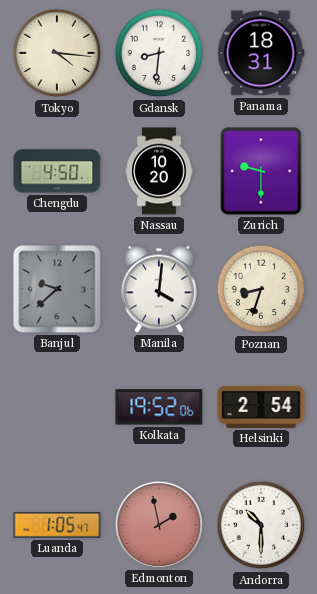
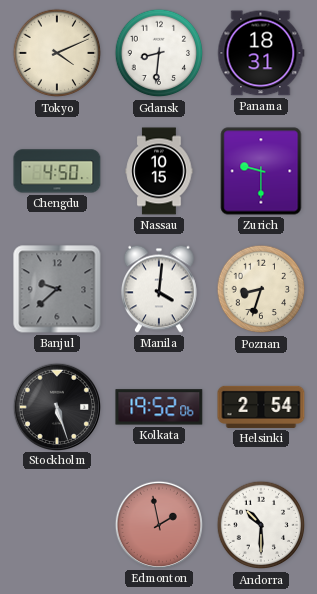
Tokyo: 4:16 -> 4:11
Nassau: 10:20 -> 10:15
Stockholm: none -> 5:27
Luanda: 1:05 -> none
